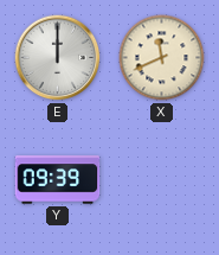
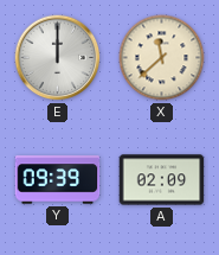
X: 11:41 -> 11:38
A: none -> 02:09
